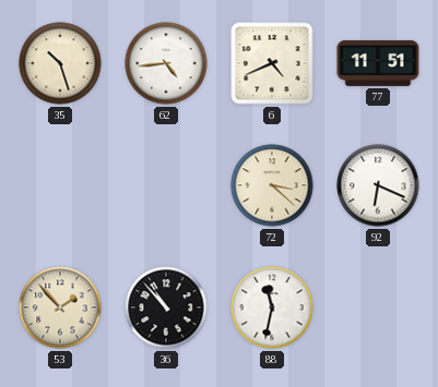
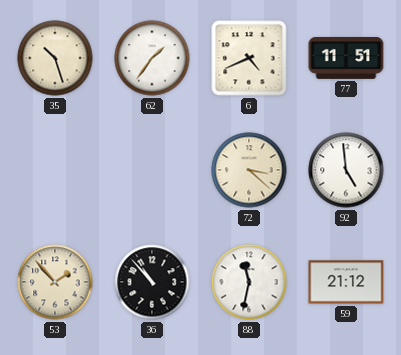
62: 4:44 -> 1:36
92: 6:19 -> 4:59
59: none -> 21:12
